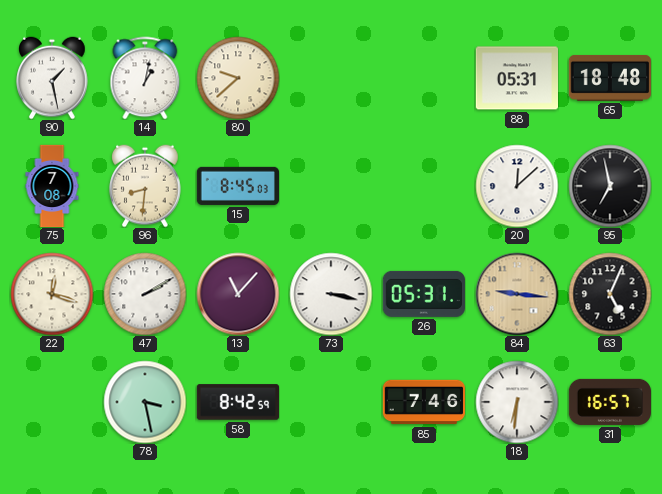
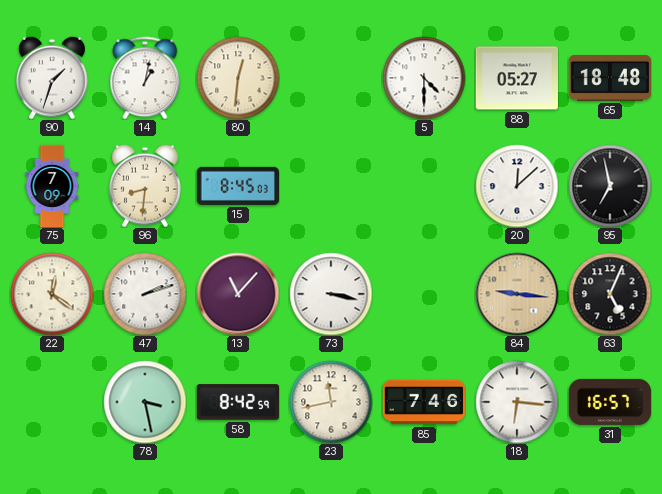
90: 1:28 -> 1:33
80: 9:38 -> 12:31
5: none -> 4:30
88: 05:31 -> 05:27
75: 7:08 -> 7:09
22: 12:18 -> 12:21
47: 2:10 -> 2:12
26: 05:31 -> none
23: none -> 11:43
18: 6:31 -> 6:16
